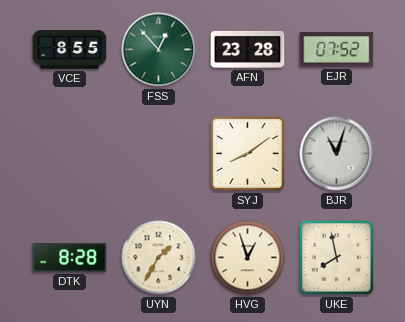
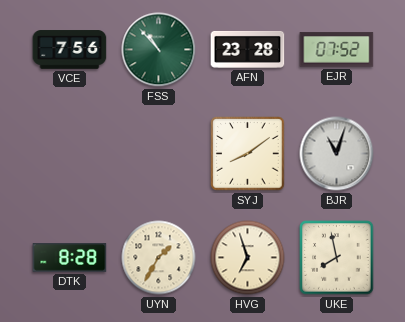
VCE: 8:55 -> 7:56
FSS: 12:53 -> 10:53
HVG: 12:57 -> 6:57
